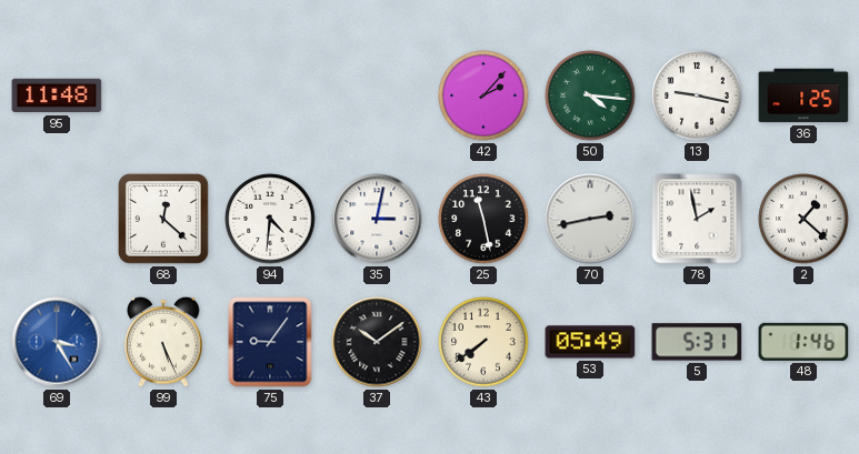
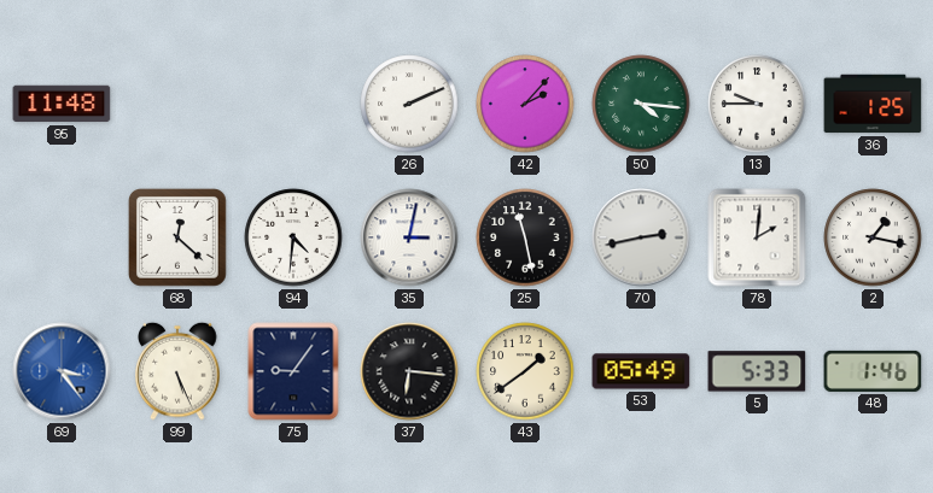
26: none -> 2:11
13: 9:17 -> 9:45
78: 1:58 -> 2:01
2: 1:22 -> 1:17
69: 3:25 -> 3:24
37: 10:09 -> 6:16
43: 7:39 -> 1:39
5: 5:31 -> 5:33
